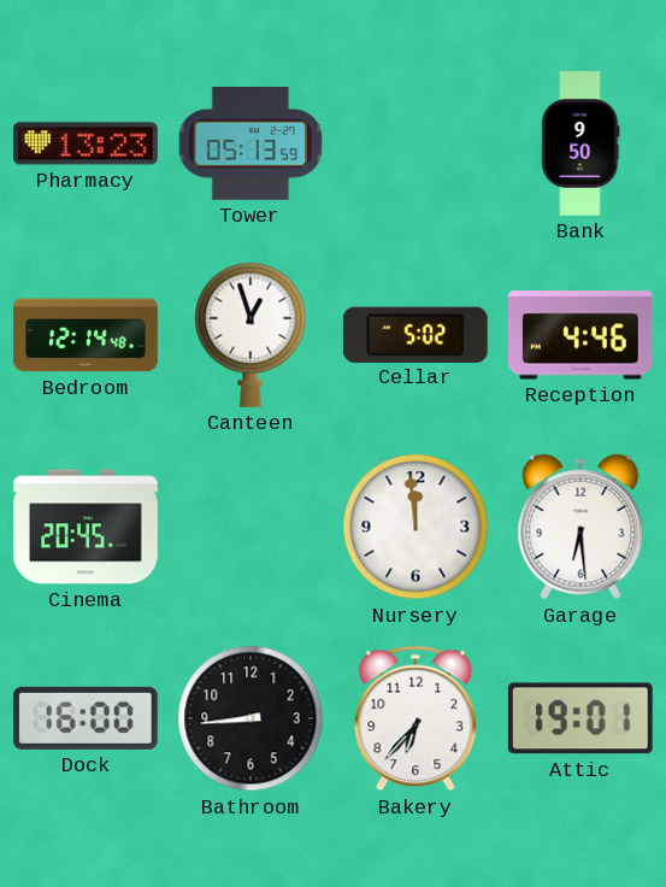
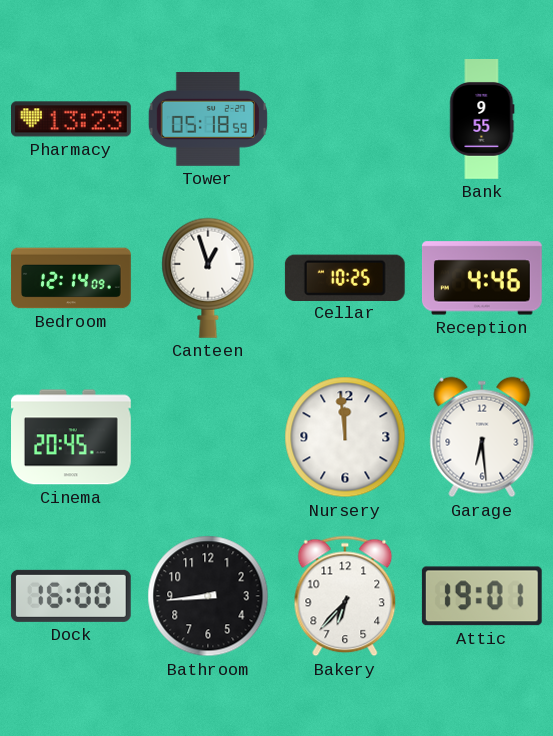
Tower: 05:13 -> 05:18
Bank: 9:50 -> 9:55
Bedroom: 12:14:48 -> 12:14:09
Cellar: 5:02 -> 10:25
